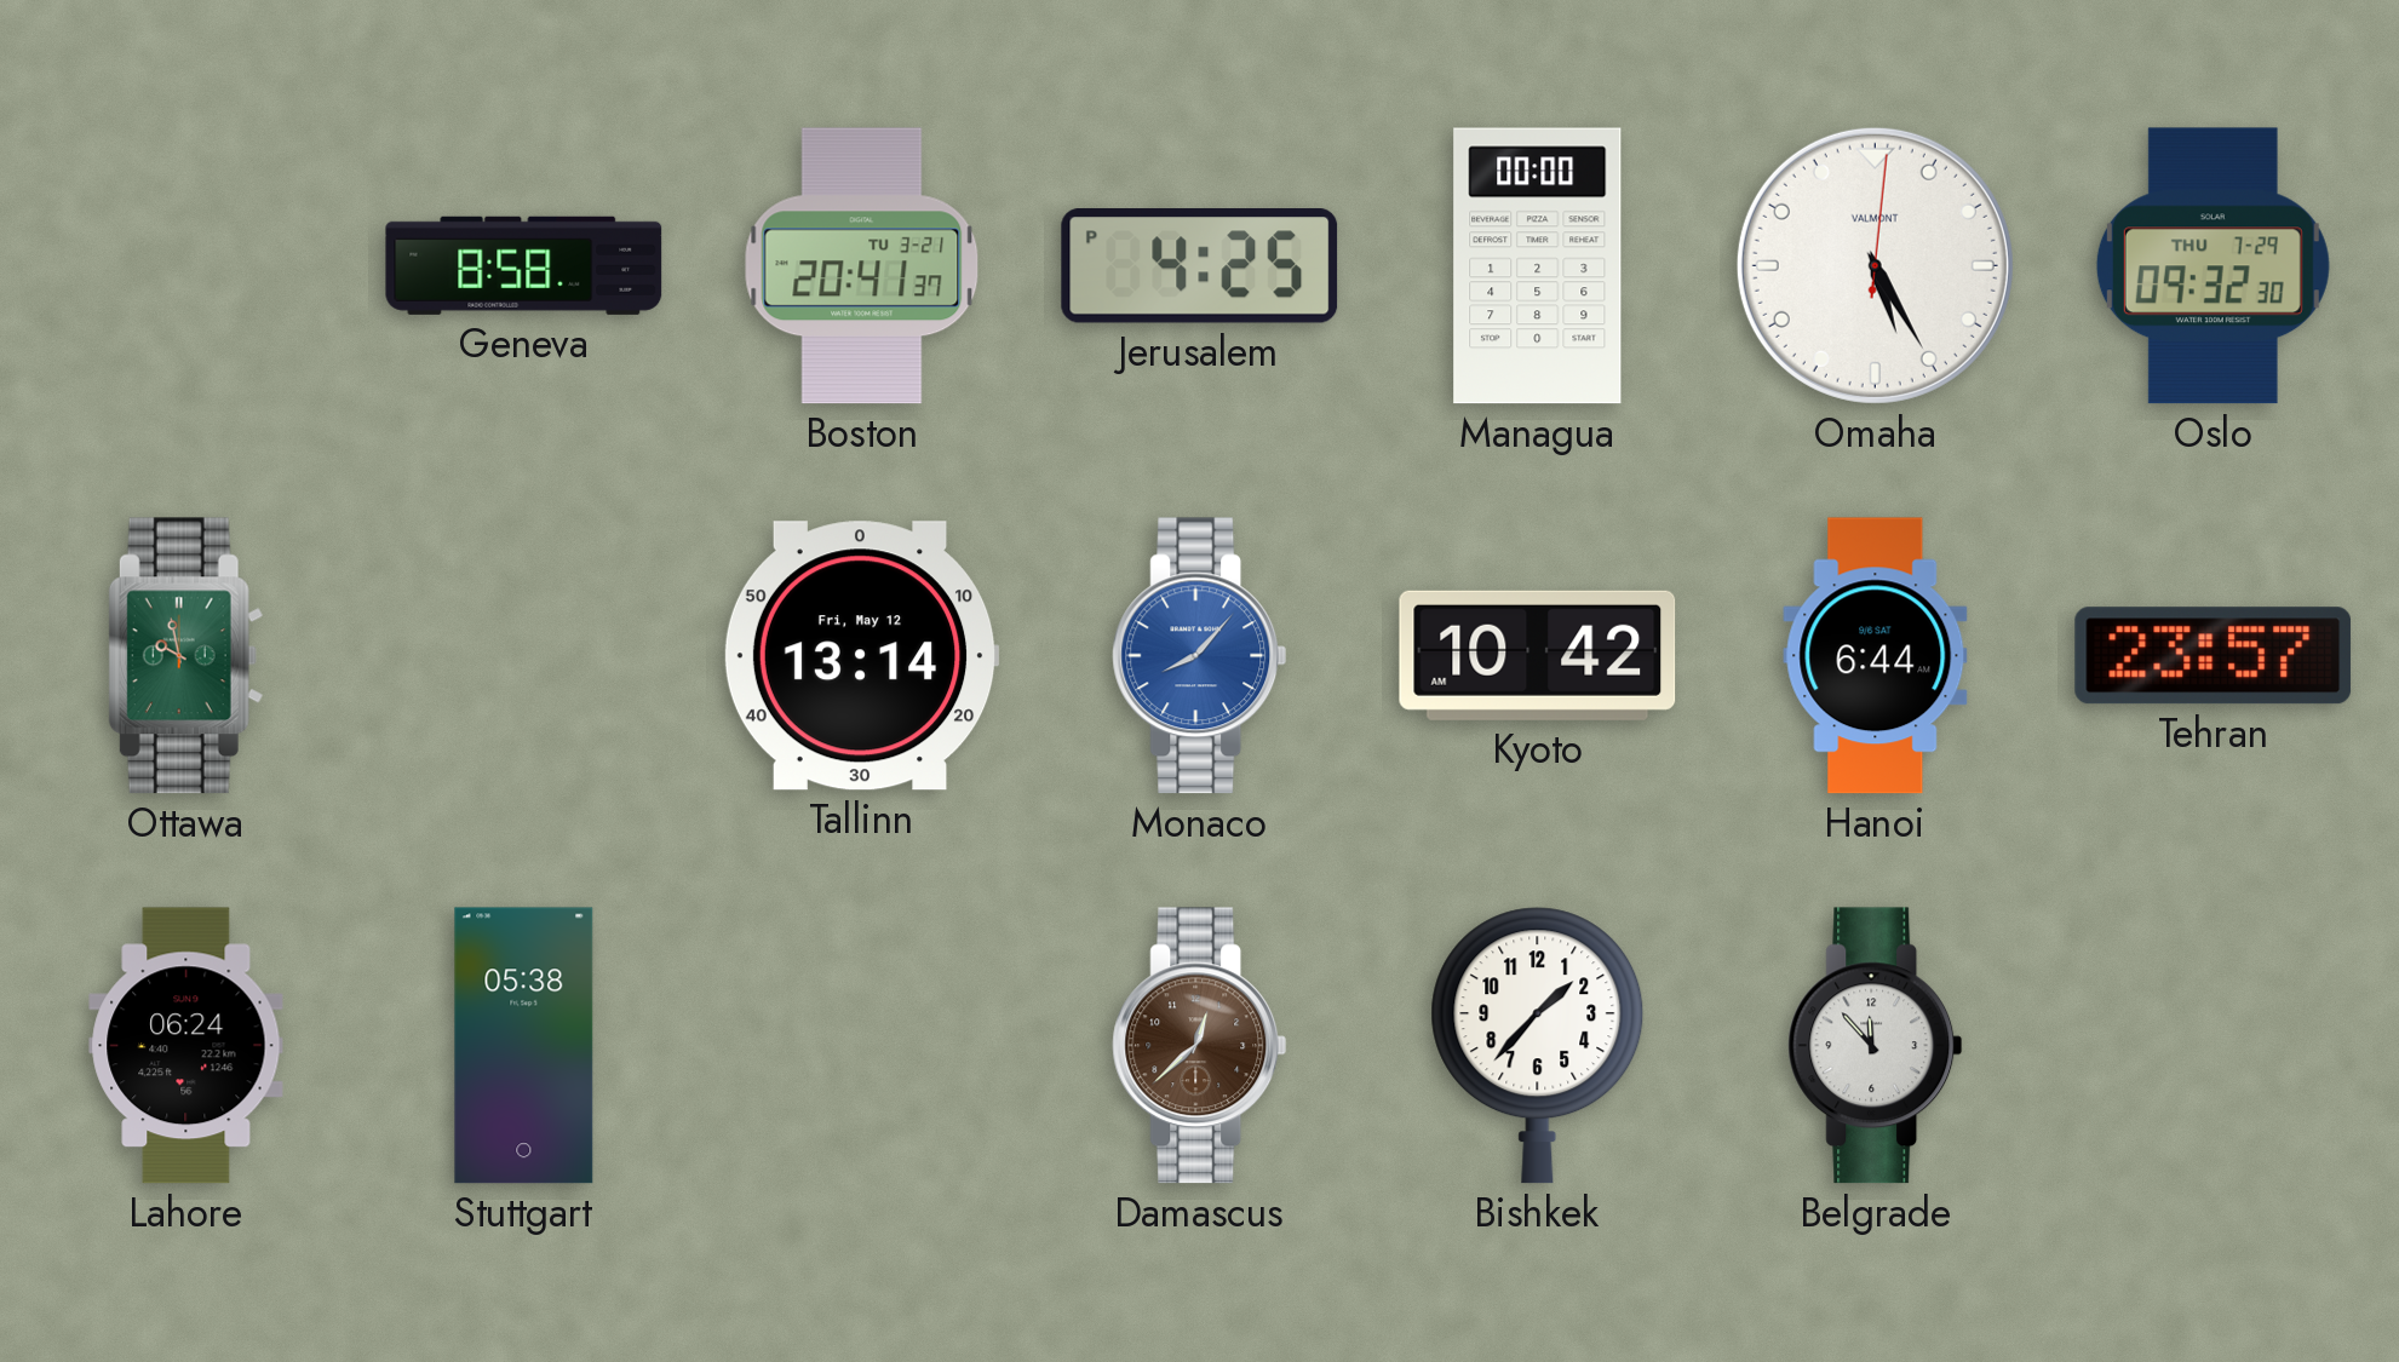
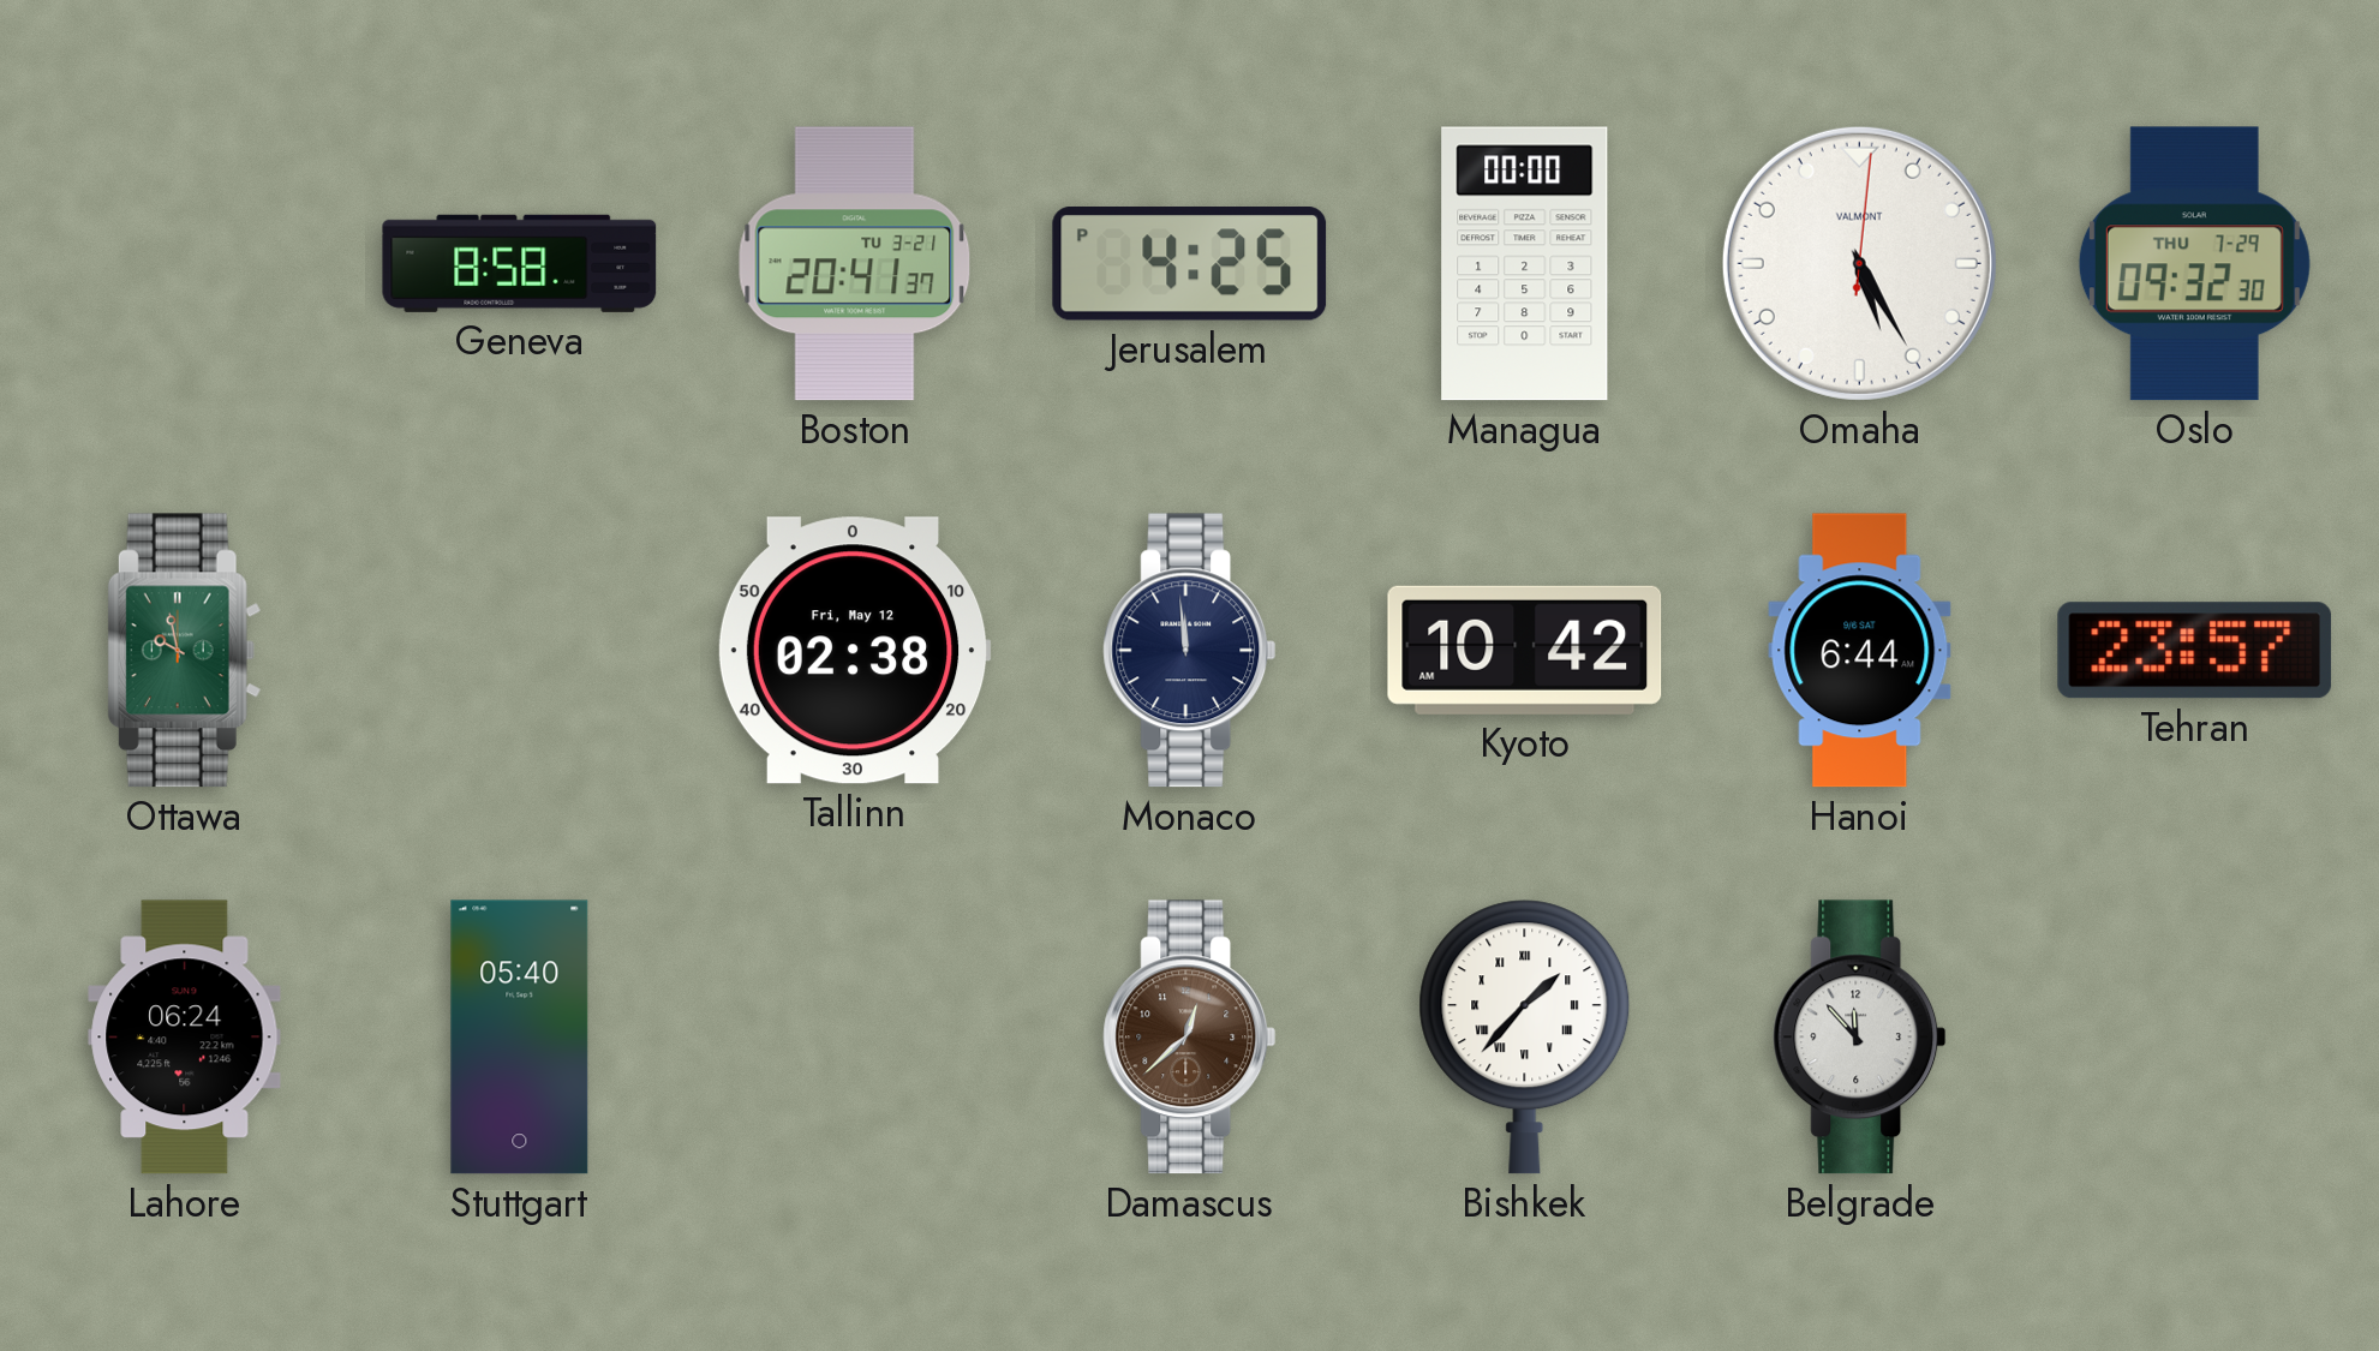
Tallinn: 13:14 -> 02:38
Monaco: 8:07 -> 11:59
Monaco dial: blue -> navy
Stuttgart: 05:38 -> 05:40
Bishkek numerals: Arabic -> Roman
